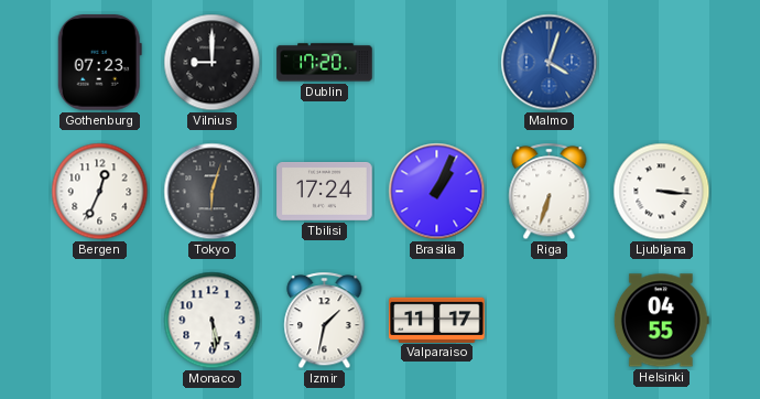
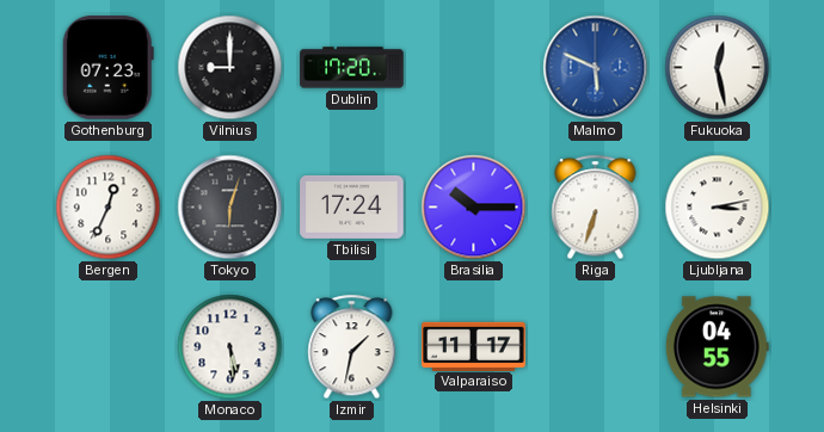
Malmo: 4:03 -> 5:49
Fukuoka: none -> 12:28
Brasilia: 1:04 -> 10:15
Ljubljana: 3:16 -> 3:13
